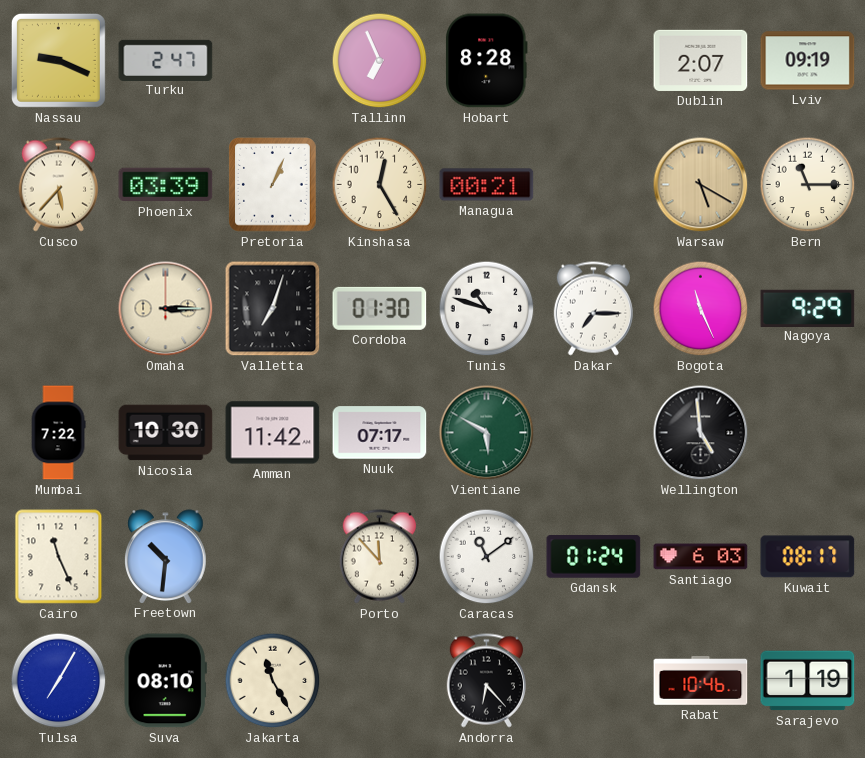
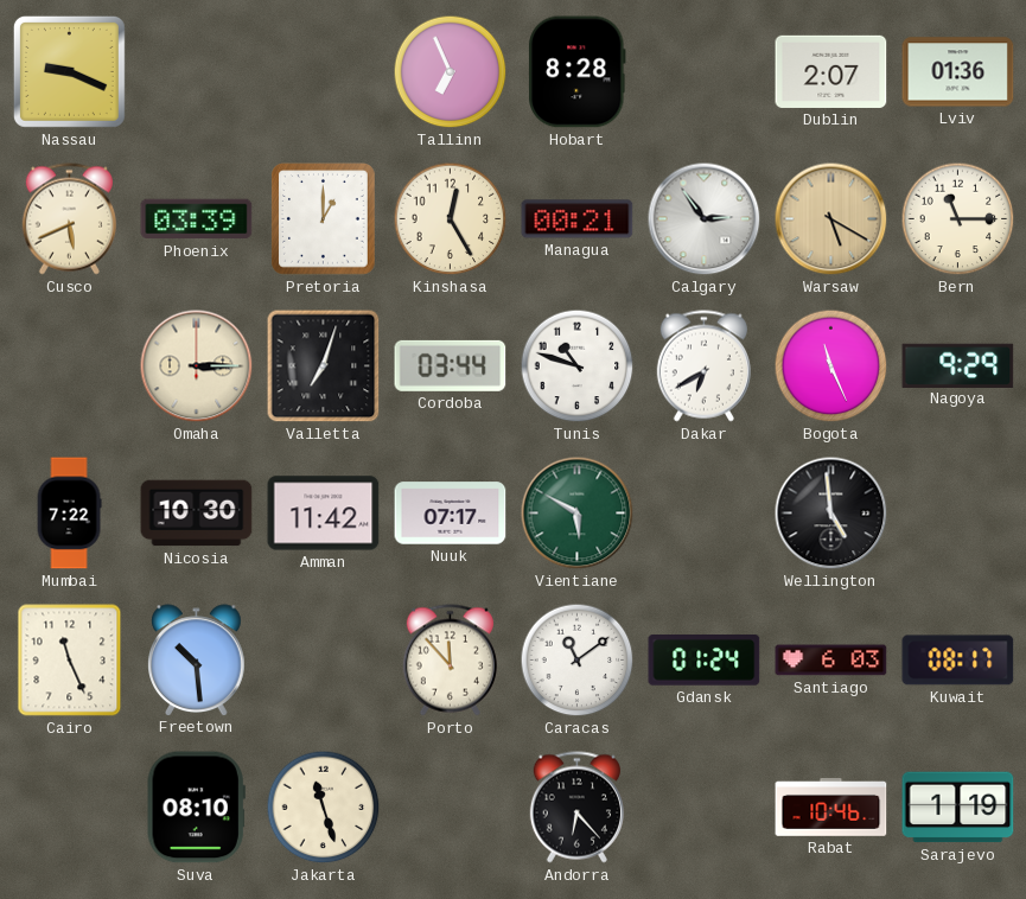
Turku: 2:47 -> none
Lviv: 09:19 -> 01:36
Cusco: 5:37 -> 5:41
Pretoria: 1:04 -> 1:00
Calgary: none -> 2:54
Cordoba: 01:30 -> 03:44
Dakar: 7:15 -> 6:40
Freetown: 10:31 -> 10:29
Tulsa: 7:05 -> none
Jakarta: 11:25 -> 11:27
